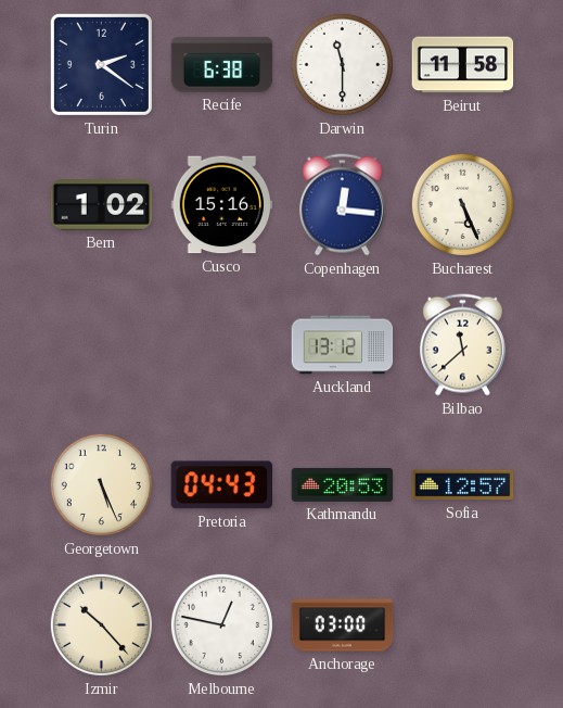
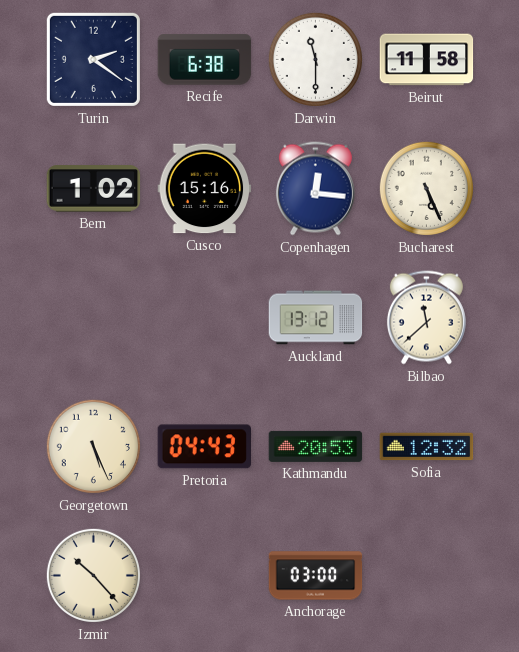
Sofia: 12:57 -> 12:32
Melbourne: 12:47 -> none
